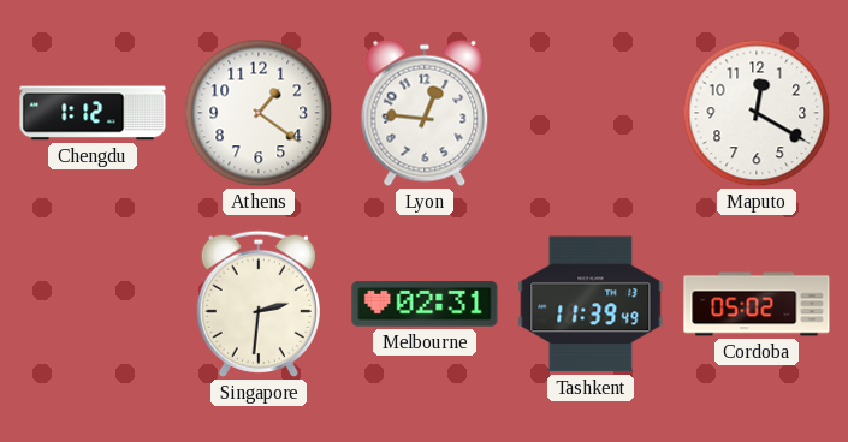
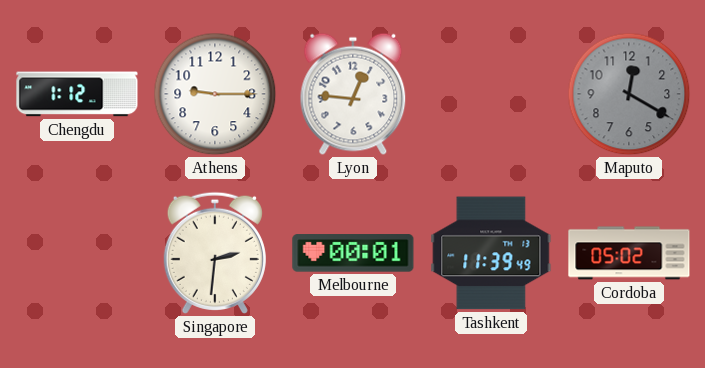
Athens: 1:21 -> 9:15
Maputo dial: white -> grey
Melbourne: 02:31 -> 00:01
